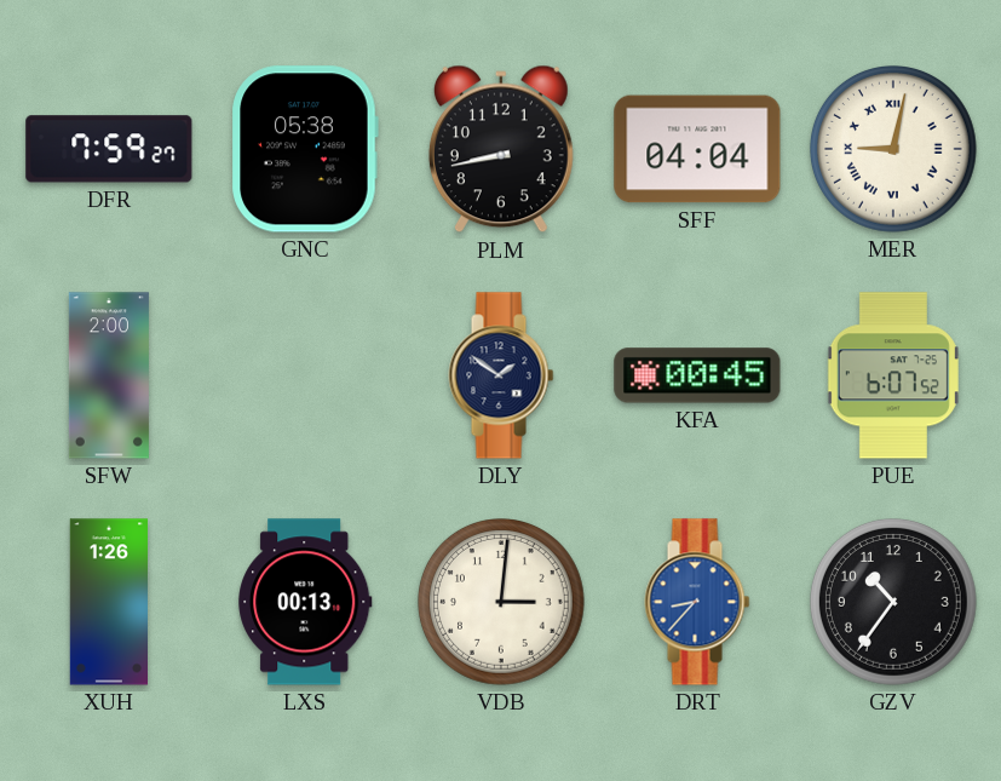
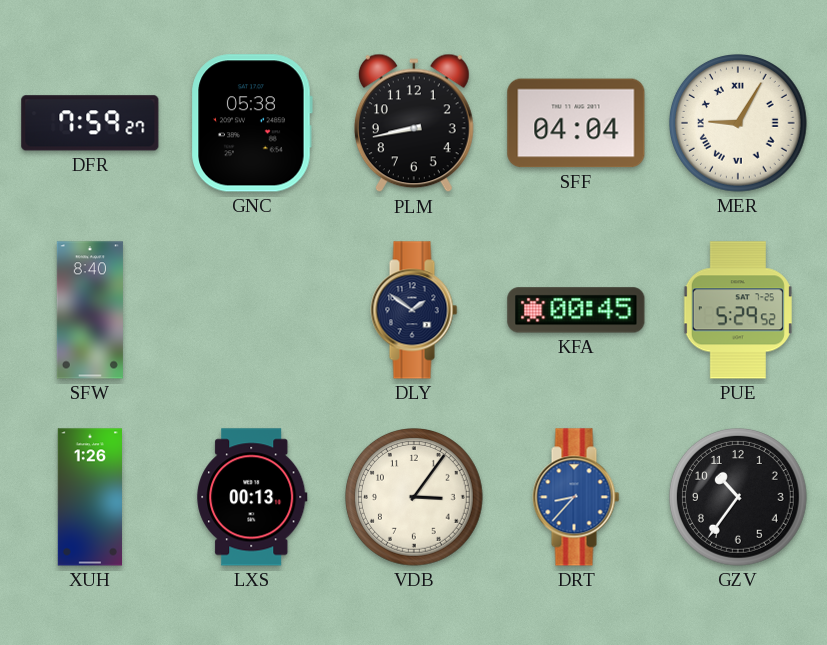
MER: 9:02 -> 9:05
SFW: 2:00 -> 8:40
PUE: 6:07 -> 5:29
VDB: 3:01 -> 3:06
